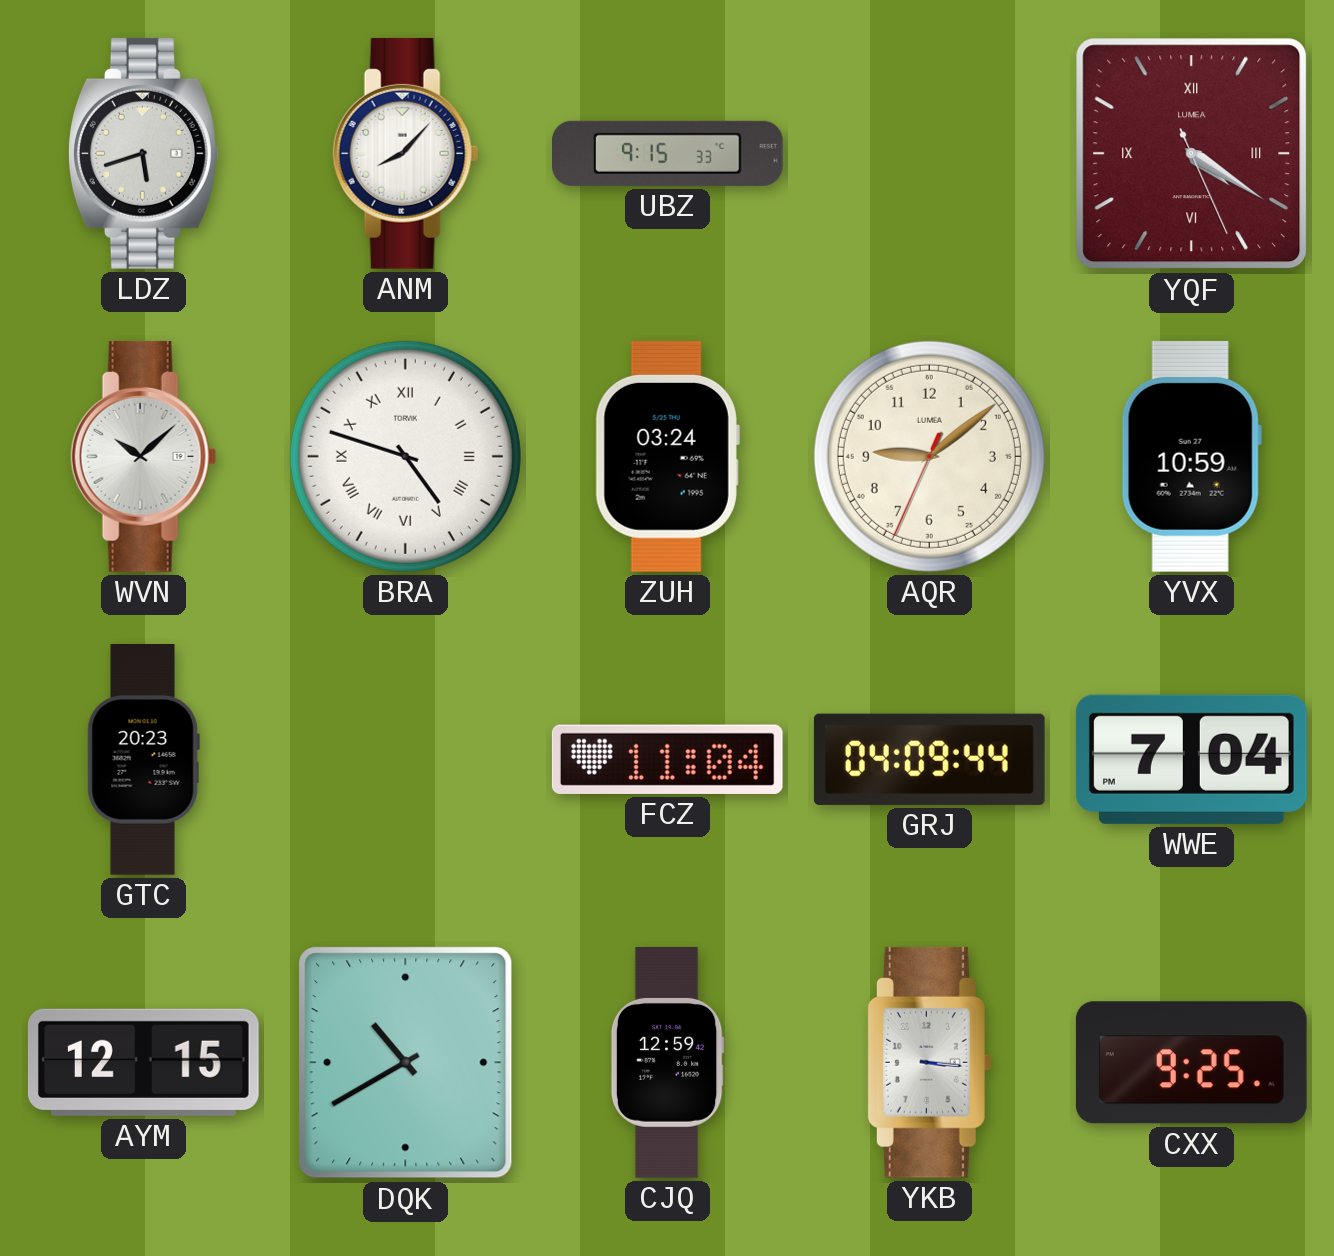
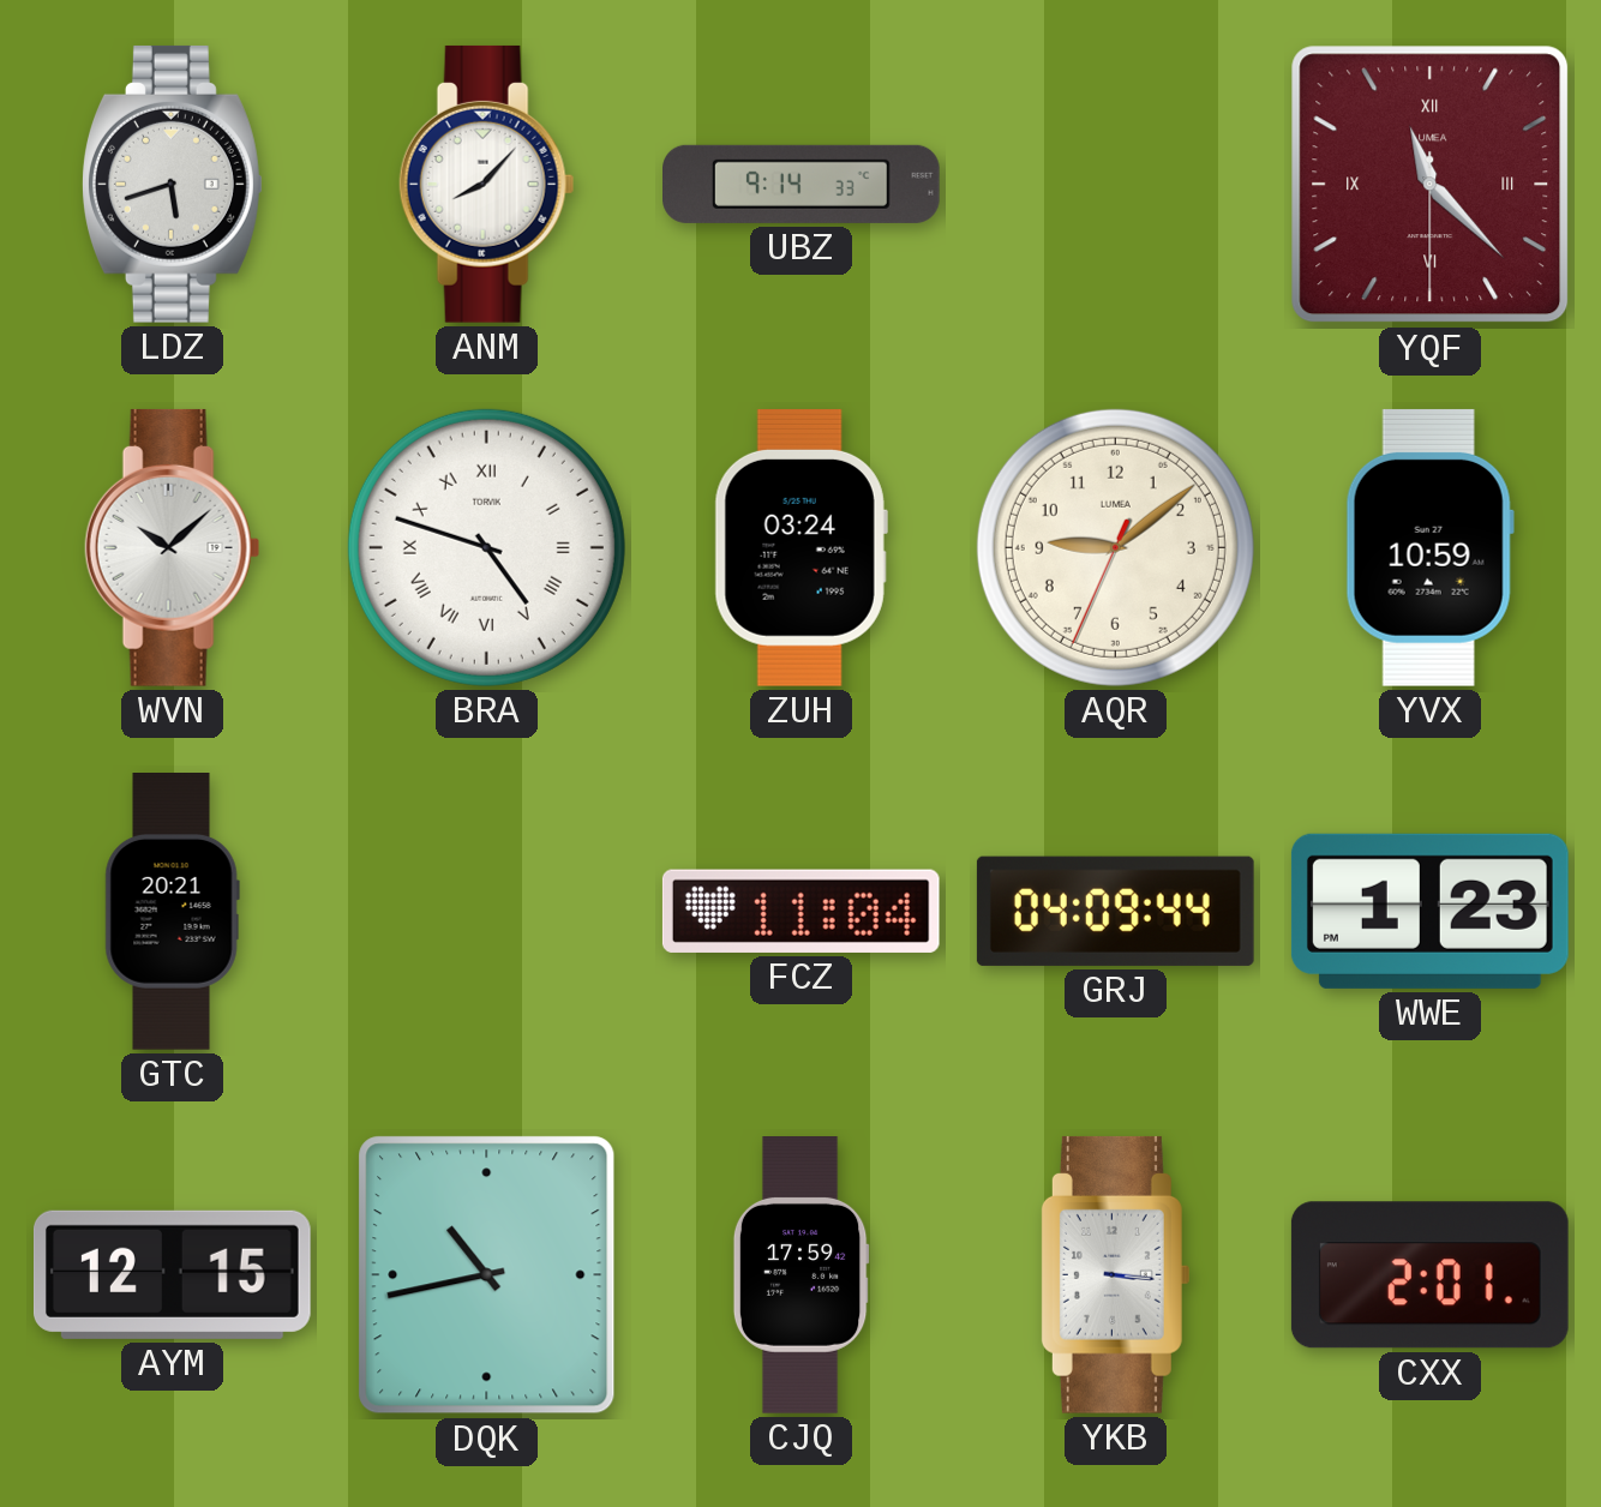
UBZ: 9:15 -> 9:14
YQF: 4:20 -> 11:22
GTC: 20:23 -> 20:21
WWE: 7:04 -> 1:23
DQK: 10:40 -> 10:43
CJQ: 12:59 -> 17:59
CXX: 9:25 -> 2:01
